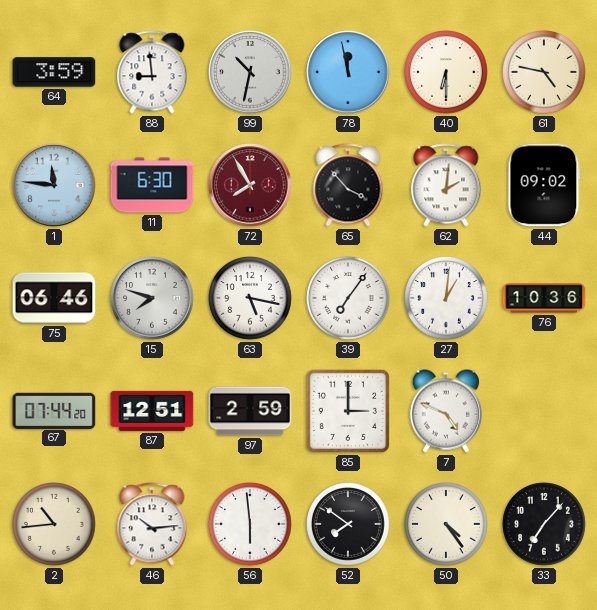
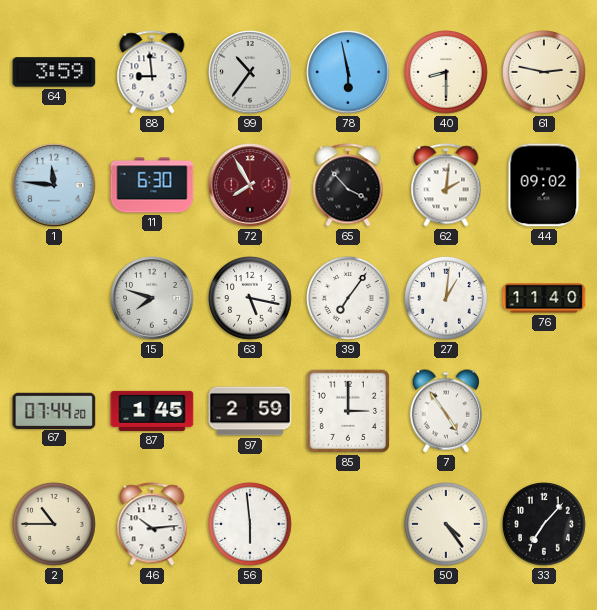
99: 10:32 -> 10:36
78: 11:58 -> 5:58
40: 6:30 -> 8:30
61: 4:47 -> 2:47
75: 06:46 -> none
76: 10:36 -> 11:40
87: 12:51 -> 1:45
7: 4:49 -> 4:54
2: 10:44 -> 10:45
52: 7:51 -> none
